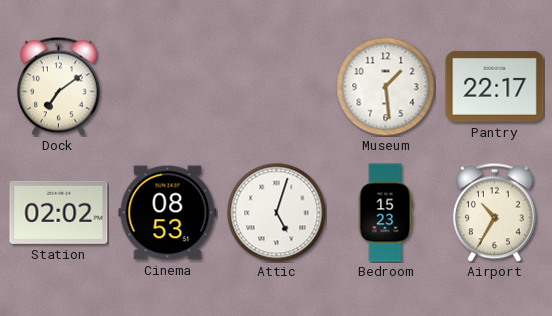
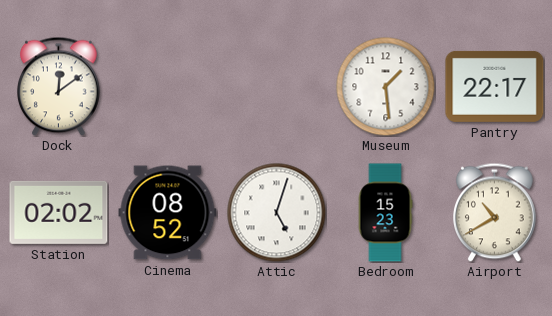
Dock: 7:09 -> 12:09
Cinema: 08:53 -> 08:52
Airport: 10:35 -> 10:40
